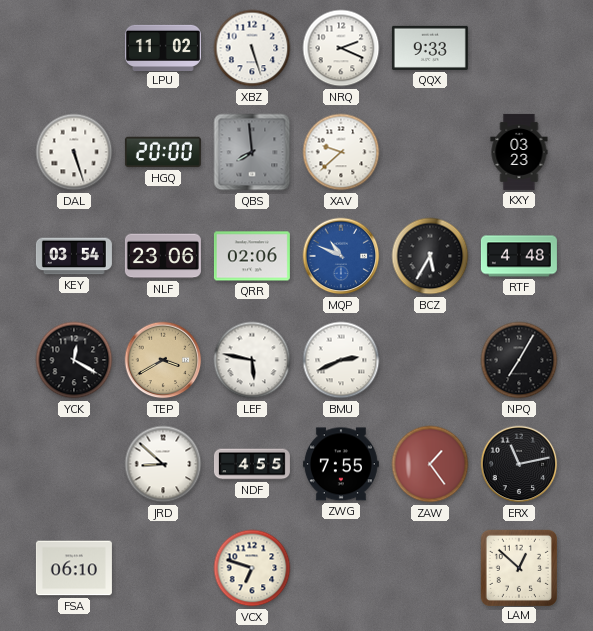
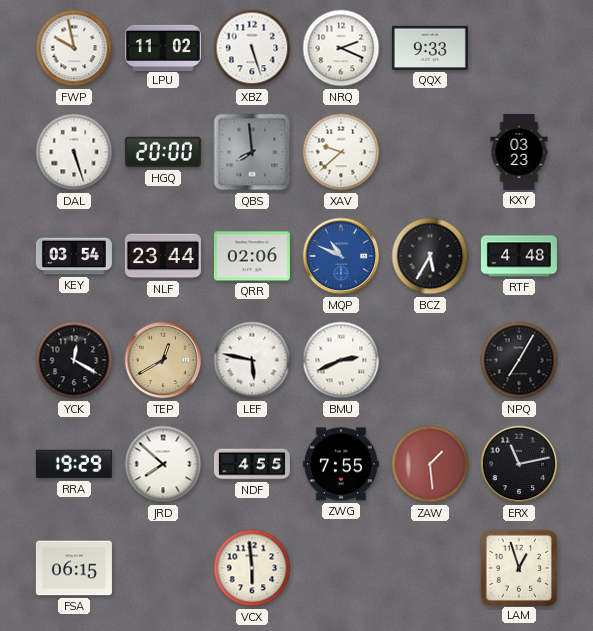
FWP: none -> 9:58
NLF: 23:06 -> 23:44
TEP: 3:40 -> 12:40
RRA: none -> 19:29
JRD: 8:52 -> 7:52
ZAW: 1:24 -> 1:29
FSA: 06:10 -> 06:15
VCX: 6:48 -> 5:59
LAM: 12:52 -> 12:57
